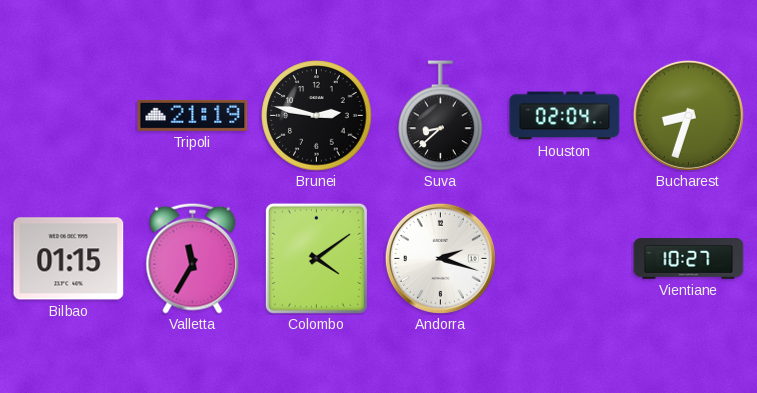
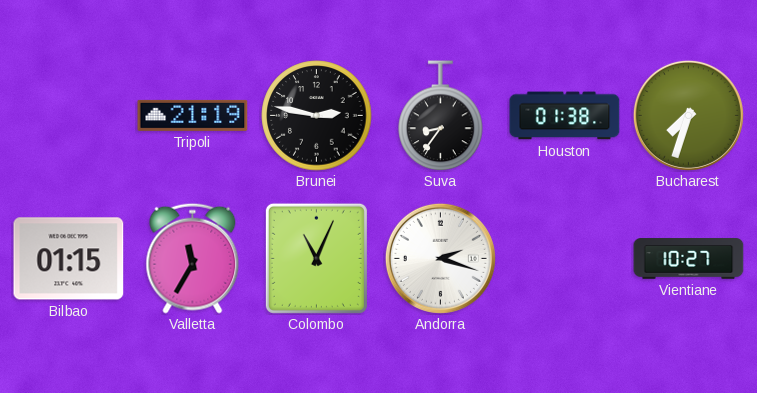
Suva: 8:38 -> 8:36
Houston: 02:04 -> 01:38
Bucharest: 8:33 -> 7:33
Colombo: 4:09 -> 11:04
